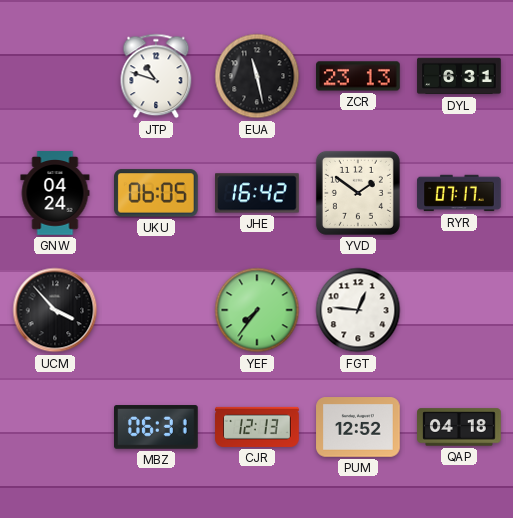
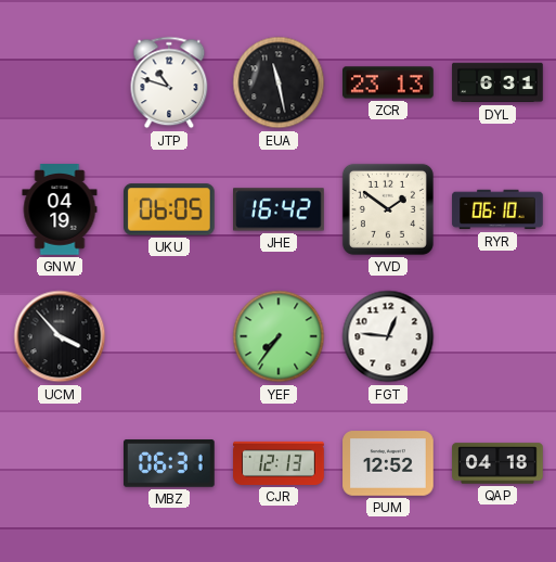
GNW: 04:24 -> 04:19
RYR: 07:17 -> 06:10
